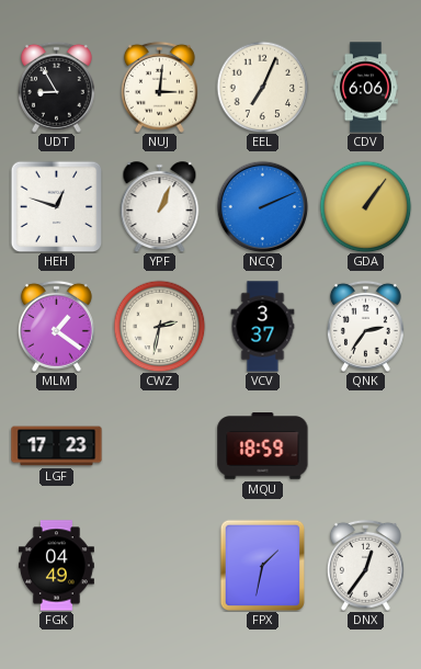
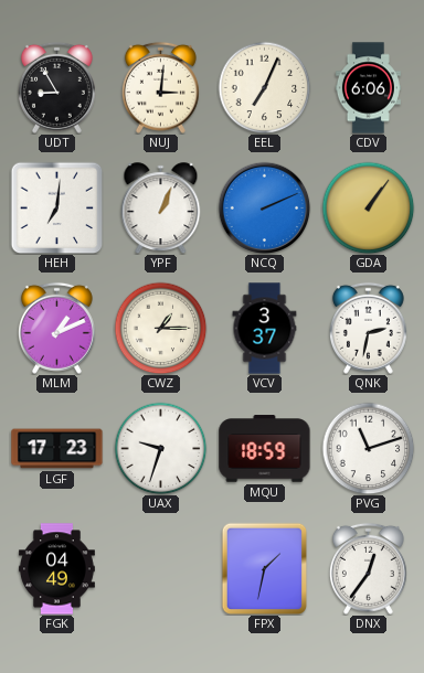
HEH: 12:48 -> 7:01
MLM: 1:21 -> 1:11
CWZ: 2:32 -> 1:15
QNK: 2:36 -> 2:32
UAX: none -> 9:33
PVG: none -> 11:12
